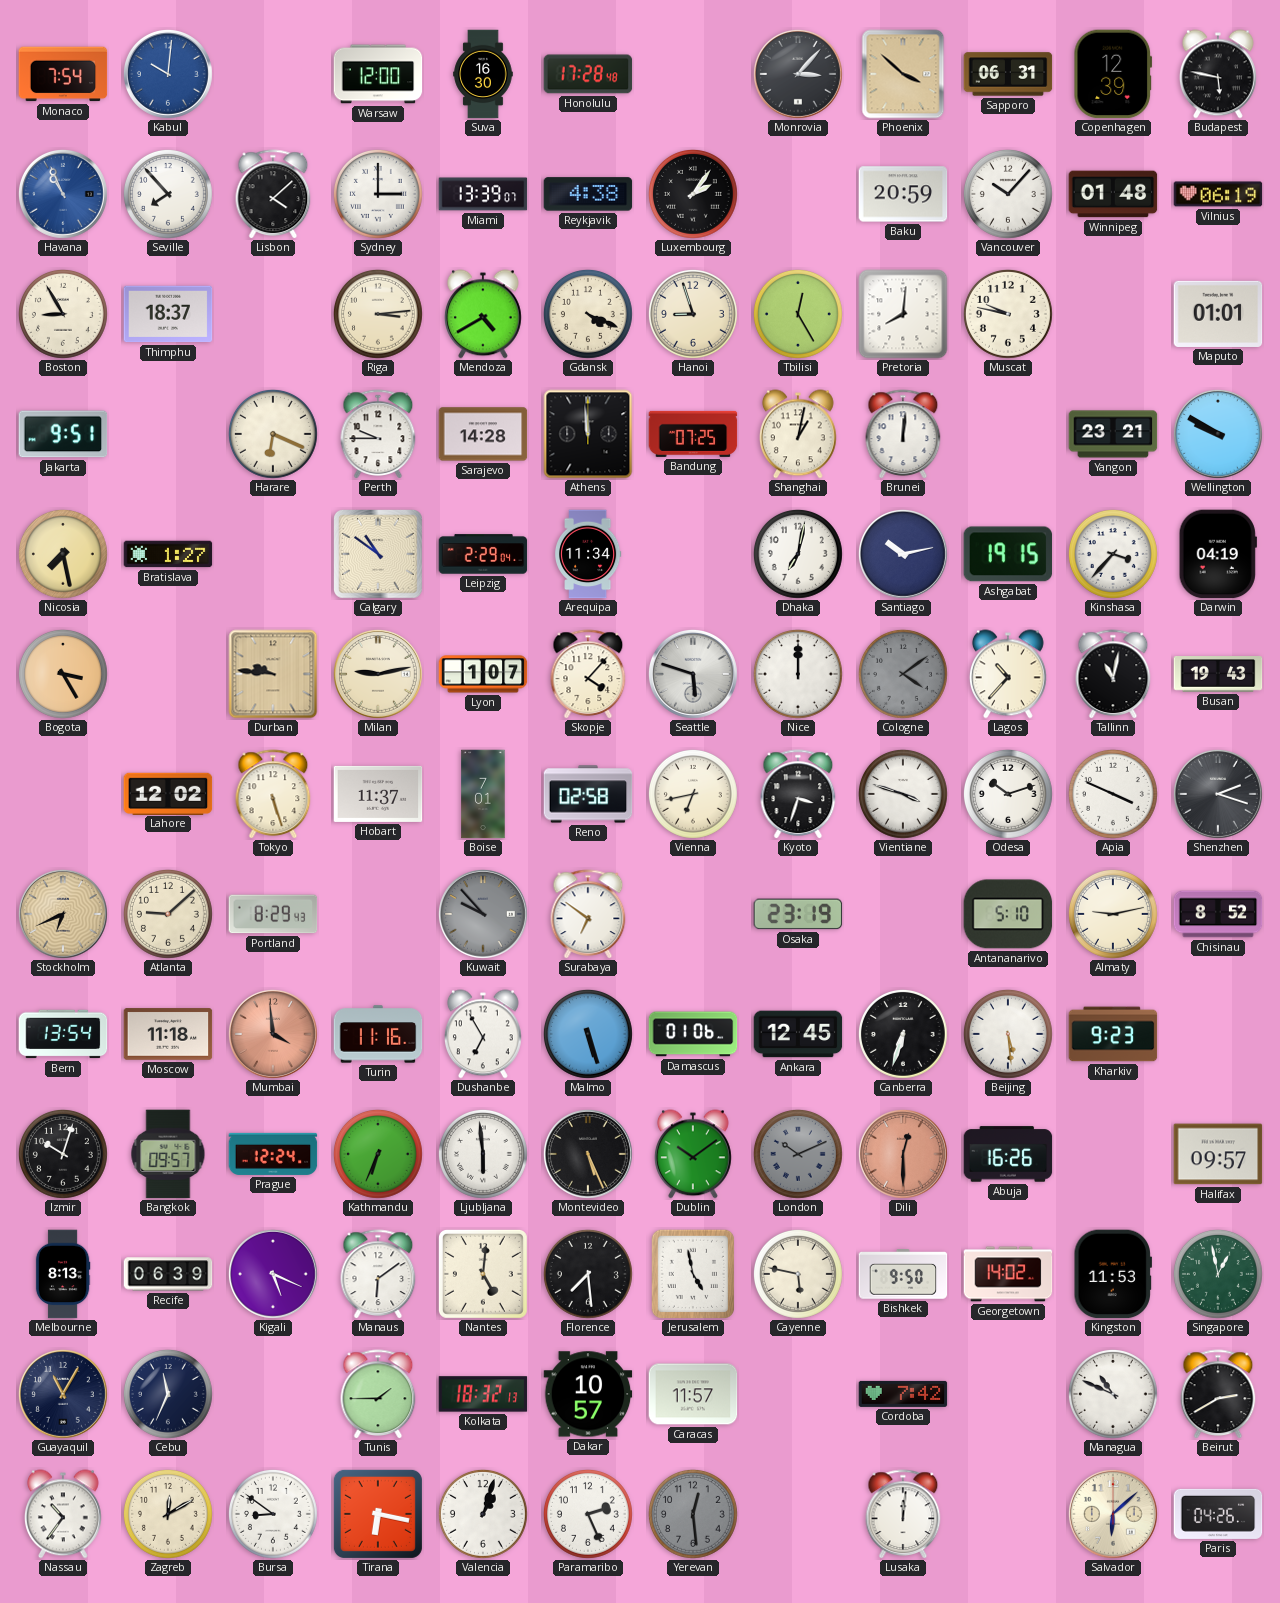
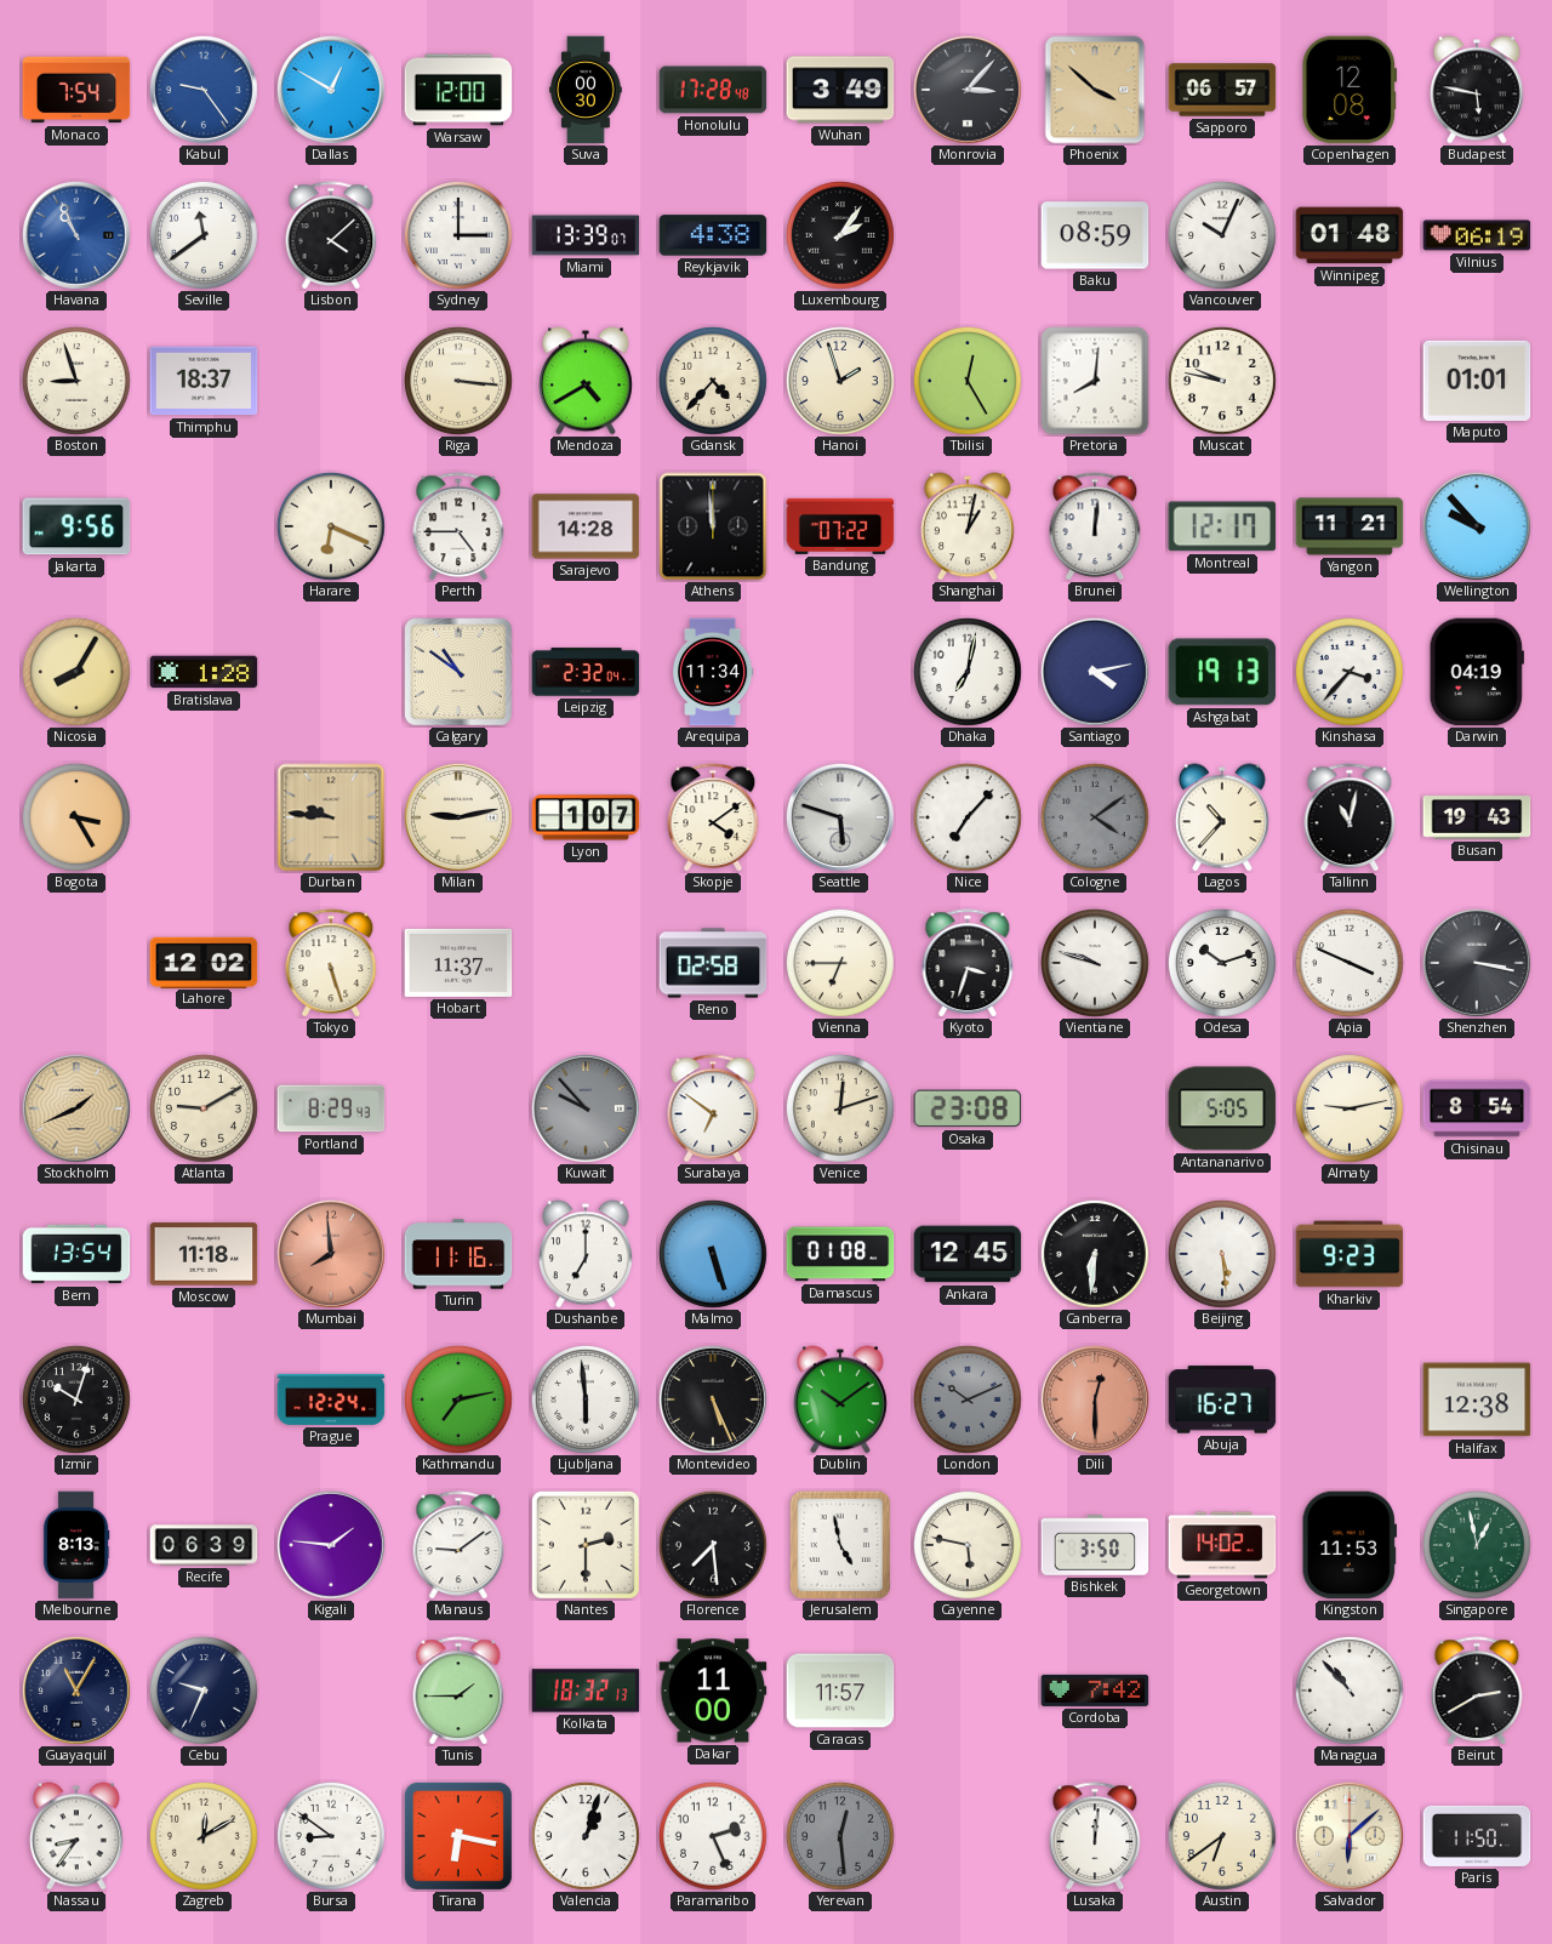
Kabul: 10:01 -> 9:24
Dallas: none -> 12:50
Suva: 16:30 -> 00:30
Wuhan: none -> 3:49
Sapporo: 06:31 -> 06:57
Copenhagen: 12:39 -> 12:08
Seville: 7:53 -> 11:39
Baku: 20:59 -> 08:59
Vancouver: 10:07 -> 10:04
Boston: 8:55 -> 8:57
Riga: 3:14 -> 3:16
Gdansk: 4:19 -> 4:37
Hanoi: 8:57 -> 1:57
Jakarta: 9:51 -> 9:56
Perth: 9:45 -> 4:45
Bandung: 07:25 -> 07:22
Montreal: none -> 12:17
Yangon: 23:21 -> 11:21
Wellington: 9:50 -> 9:53
Nicosia: 7:28 -> 8:05
Bratislava: 1:27 -> 1:28
Leipzig: 2:29 -> 2:32
Santiago: 10:13 -> 4:13
Ashgabat: 19:15 -> 19:13
Skopje: 4:07 -> 4:09
Nice: 12:00 -> 7:07
Boise: 7:01 -> none
Vienna: 6:43 -> 6:45
Vientiane: 3:48 -> 9:48
Shenzhen: 2:18 -> 3:17
Stockholm: 6:41 -> 1:41
Atlanta: 9:08 -> 9:10
Venice: none -> 12:12
Osaka: 23:19 -> 23:08
Antananarivo: 5:10 -> 5:05
Chisinau: 8:52 -> 8:54
Mumbai: 3:59 -> 7:59
Dushanbe: 6:55 -> 7:00
Damascus: 01:06 -> 01:08
Canberra: 6:33 -> 6:31
Bangkok: 09:57 -> none
Kathmandu: 6:34 -> 7:13
Abuja: 16:26 -> 16:27
Halifax: 09:57 -> 12:38
Kigali: 5:19 -> 1:46
Manaus: 6:09 -> 9:09
Nantes: 5:01 -> 2:30
Bishkek: 9:50 -> 3:50
Cebu: 11:34 -> 9:34
Dakar: 10:57 -> 11:00
Managua: 10:49 -> 10:53
Nassau: 10:36 -> 8:36
Austin: none -> 6:39
Paris: 04:26 -> 11:50
